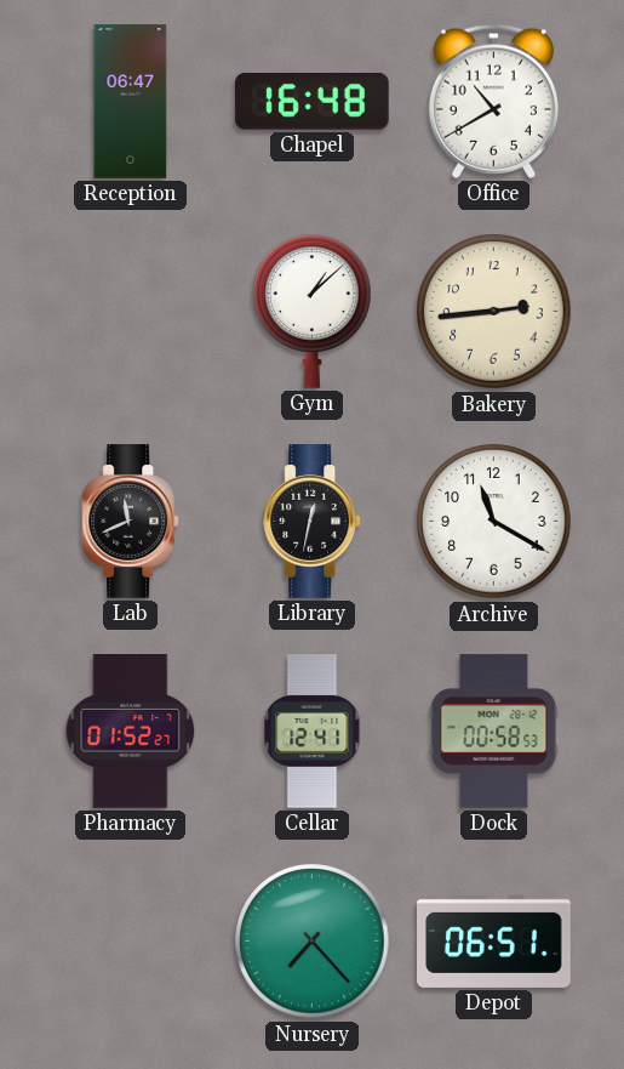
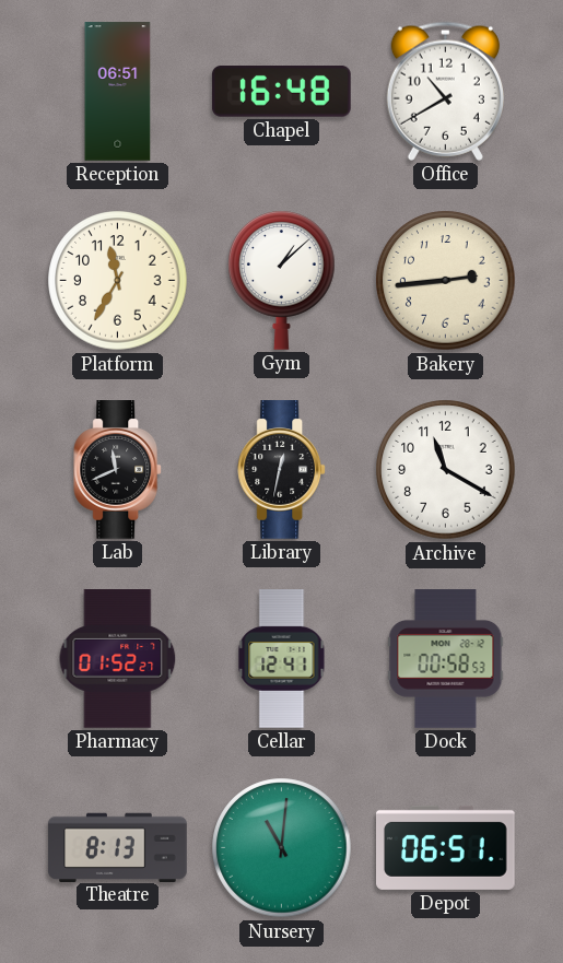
Reception: 06:47 -> 06:51
Platform: none -> 11:35
Theatre: none -> 8:13
Nursery: 7:23 -> 11:01
